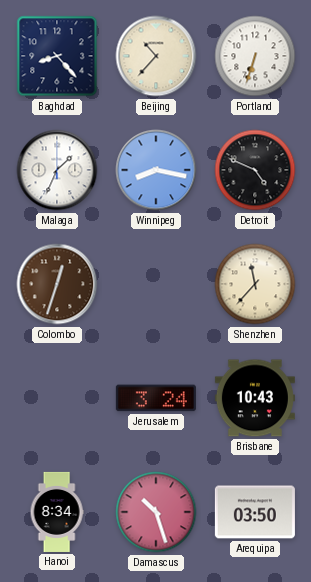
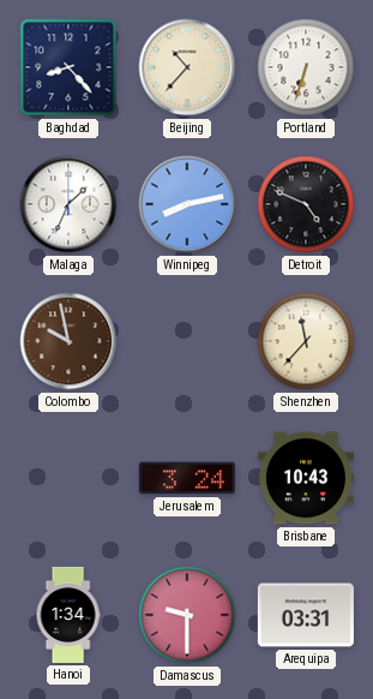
Winnipeg: 8:17 -> 8:13
Colombo: 12:33 -> 9:58
Hanoi: 8:34 -> 1:34
Damascus: 10:27 -> 9:30
Arequipa: 03:50 -> 03:31
